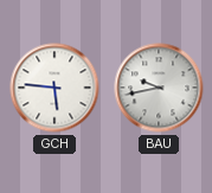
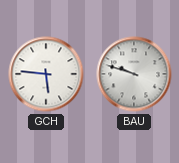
BAU: 9:43 -> 9:48
